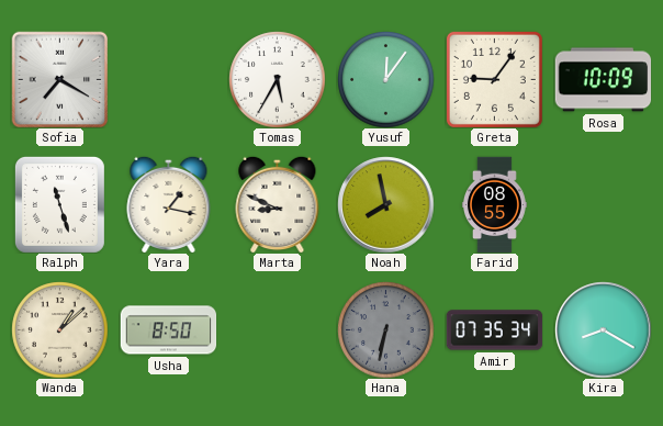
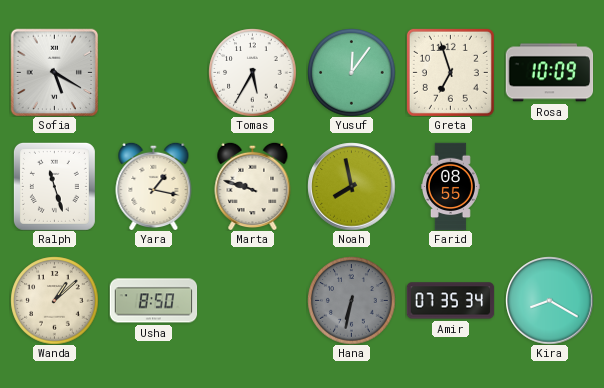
Sofia: 7:20 -> 5:20
Greta: 9:06 -> 6:57
Marta: 8:49 -> 9:48
